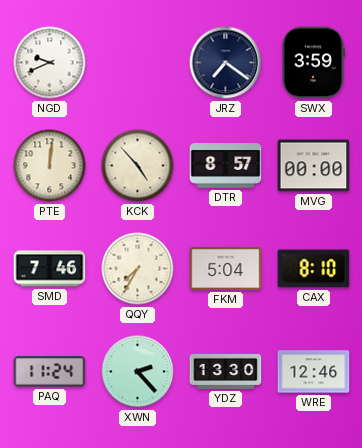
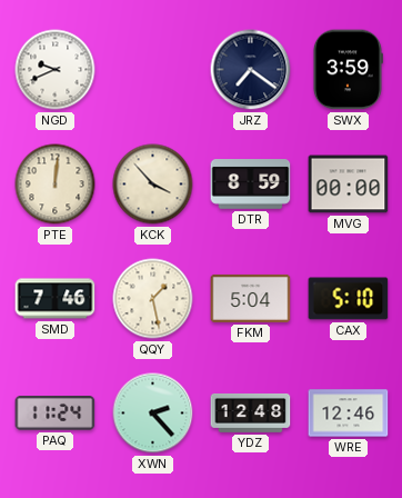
KCK: 4:53 -> 3:53
DTR: 8:57 -> 8:59
QQY: 7:35 -> 1:28
CAX: 8:10 -> 5:10
YDZ: 13:30 -> 12:48
